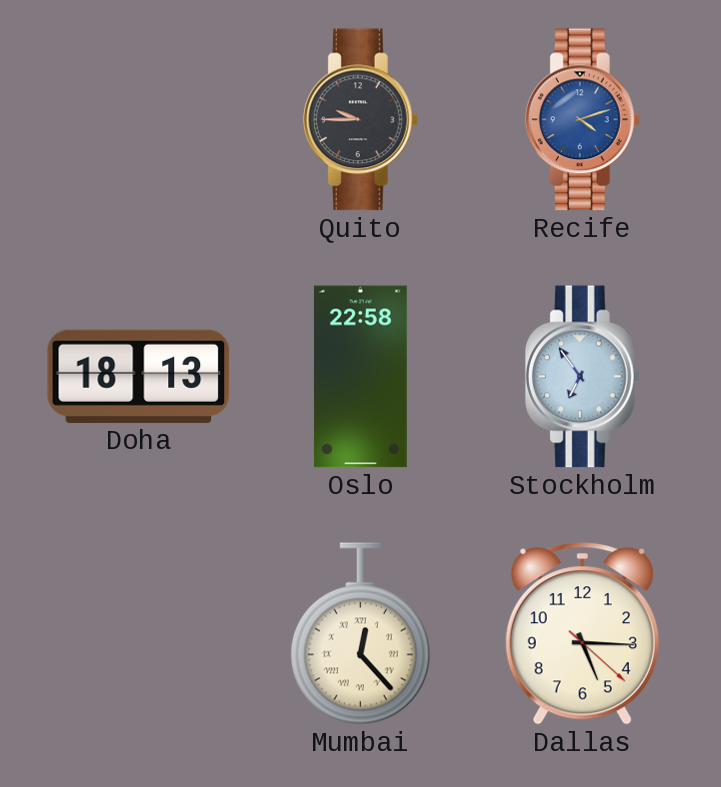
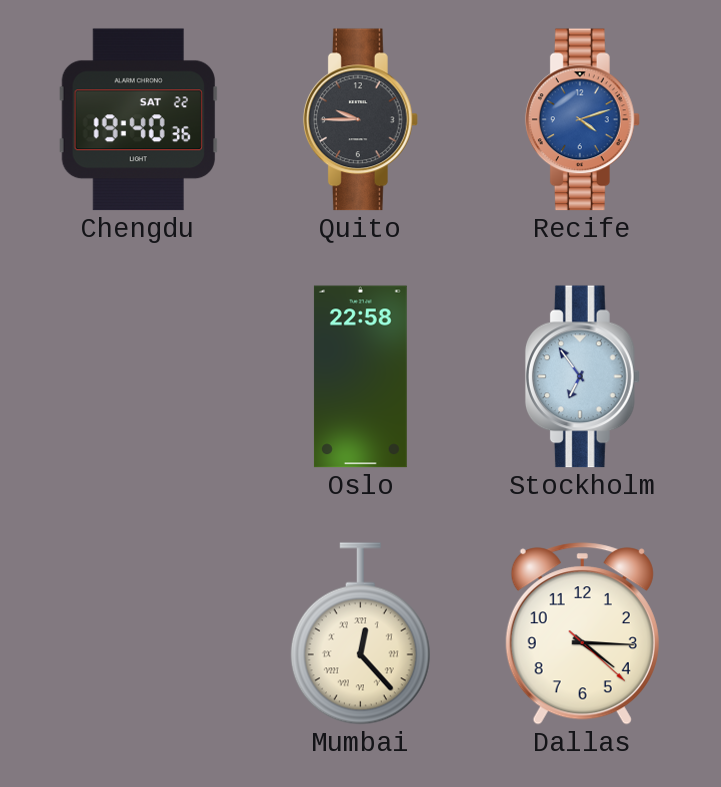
Chengdu: none -> 19:40
Doha: 18:13 -> none
Dallas: 5:15 -> 4:15
